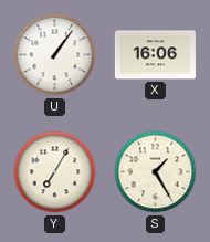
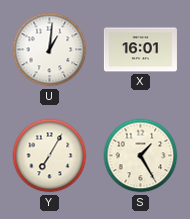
U: 1:06 -> 1:01
X: 16:06 -> 16:01
